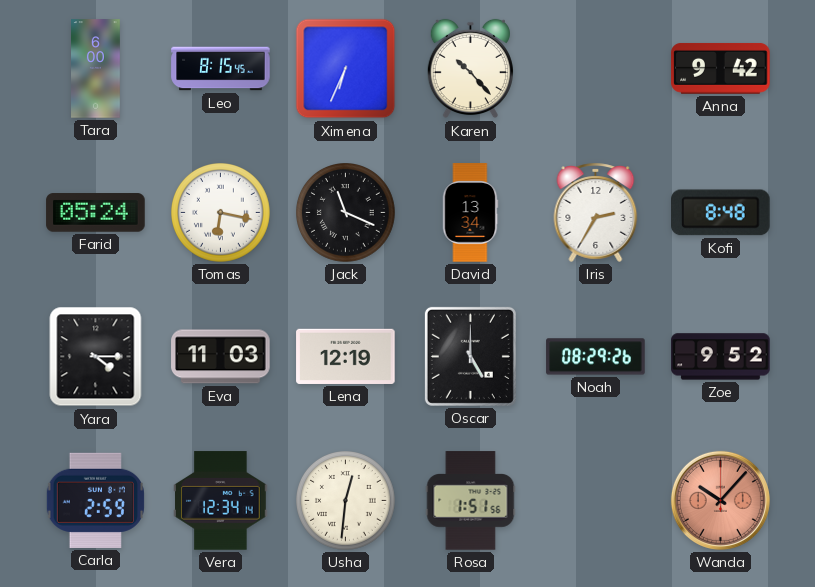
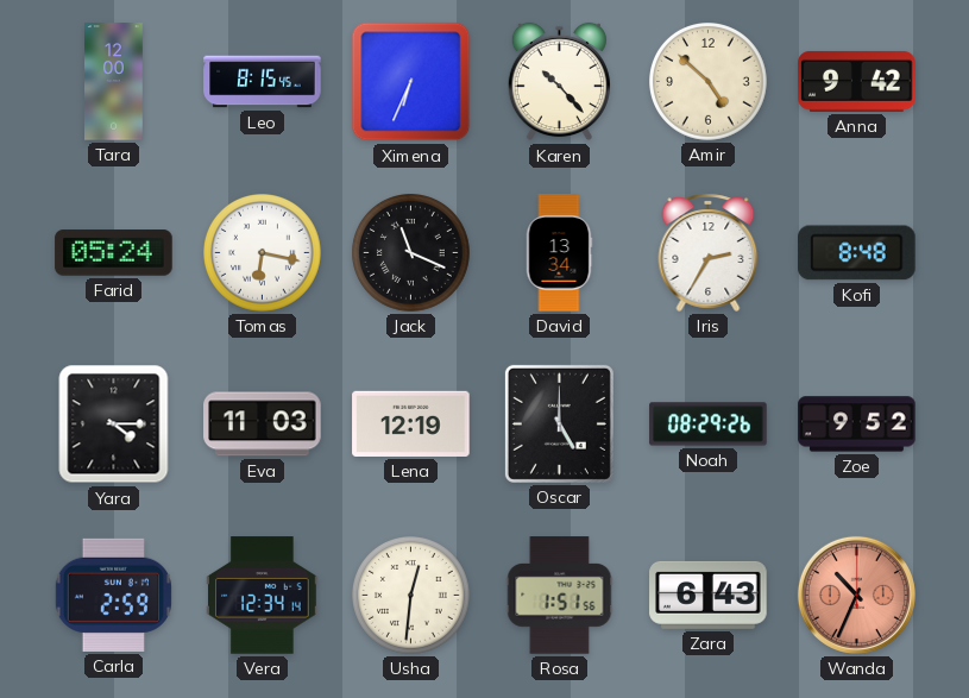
Tara: 6:00 -> 12:00
Amir: none -> 4:52
Zara: none -> 6:43
Wanda: 10:07 -> 10:34
